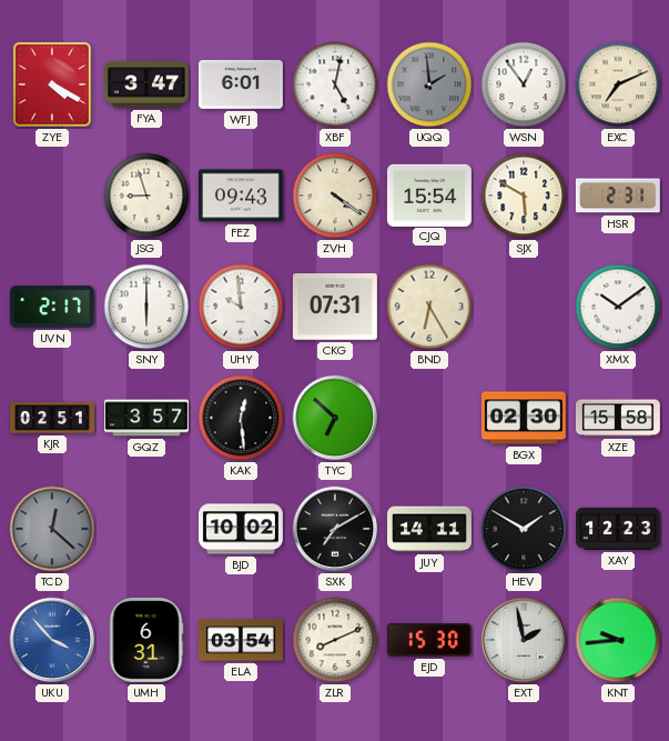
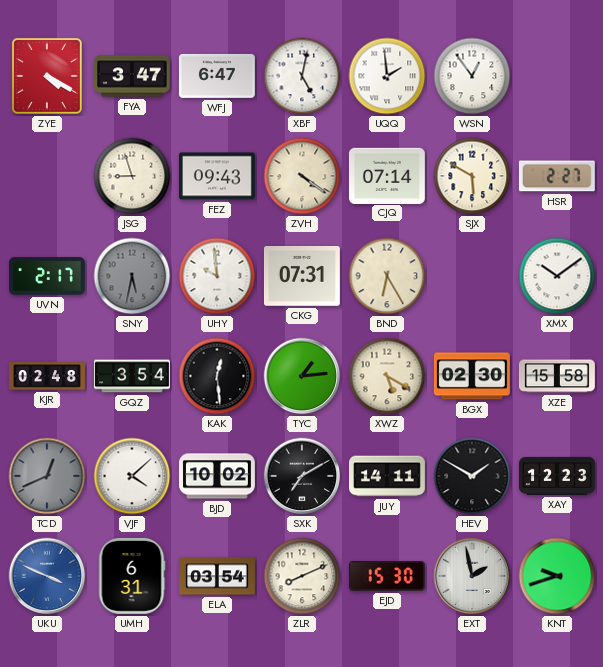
WFJ: 6:01 -> 6:47
UQQ dial: grey -> white
EXC: 7:11 -> none
CJQ: 15:54 -> 07:14
HSR: 2:31 -> 2:27
SNY: 6:00 -> 5:32
SNY dial: white -> grey
KJR: 02:51 -> 02:48
GQZ: 3:57 -> 3:54
TYC: 6:52 -> 1:14
XWZ: none -> 5:20
TCD: 12:22 -> 12:41
VJF: none -> 4:08
UKU: 3:53 -> 3:49
KNT: 9:44 -> 9:42
